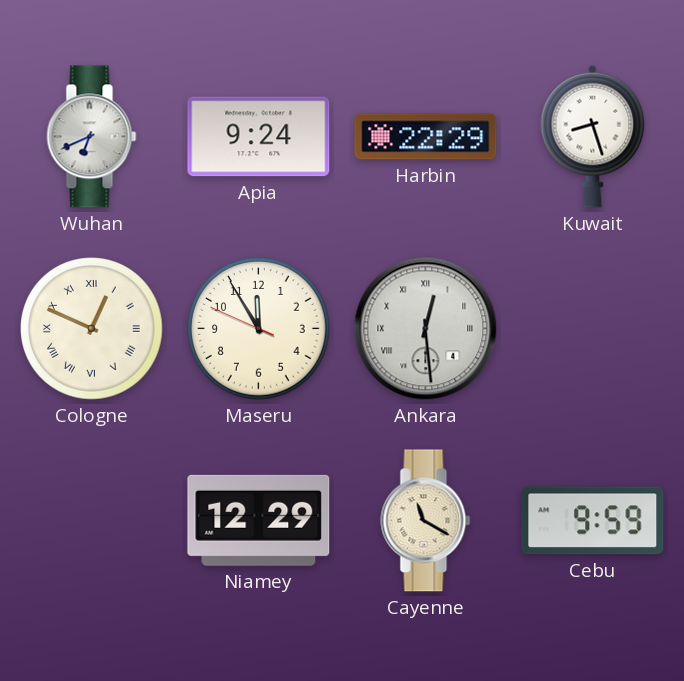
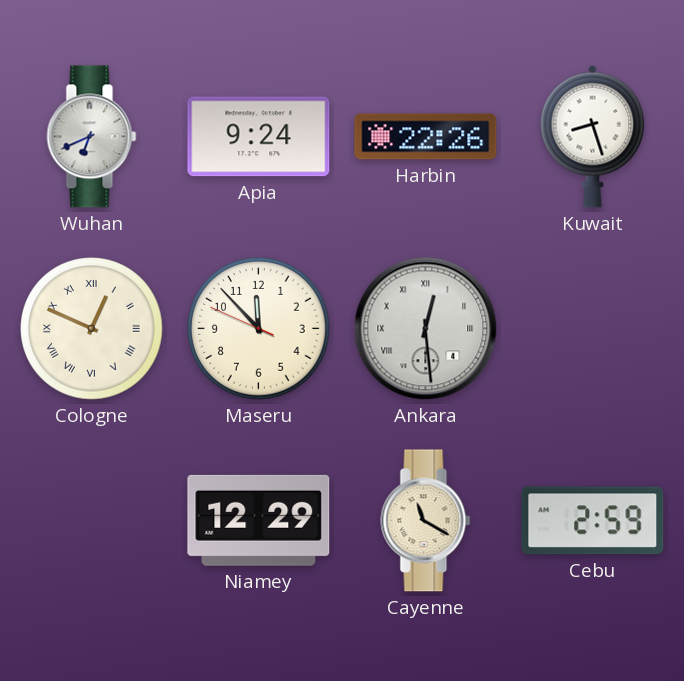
Harbin: 22:29 -> 22:26
Maseru: 11:54 -> 11:52
Cebu: 9:59 -> 2:59
